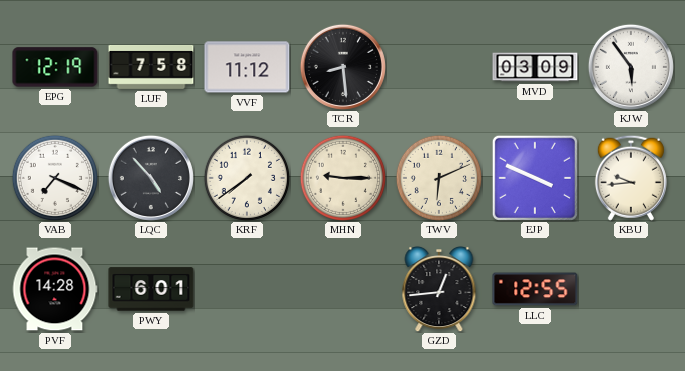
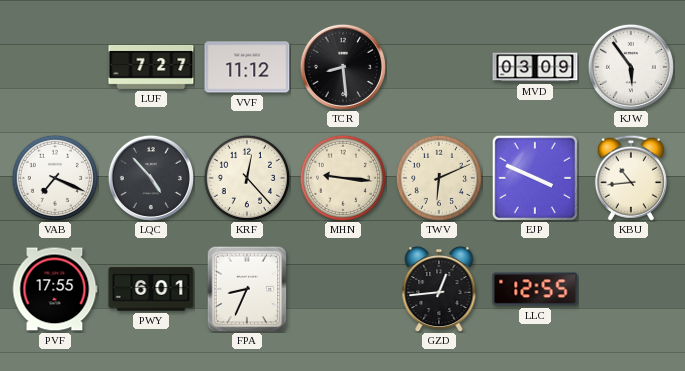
EPG: 12:19 -> none
LUF: 7:58 -> 7:27
KRF: 7:39 -> 12:23
MHN: 9:15 -> 9:16
KBU: 9:44 -> 10:44
PVF: 14:28 -> 17:55
FPA: none -> 8:34
